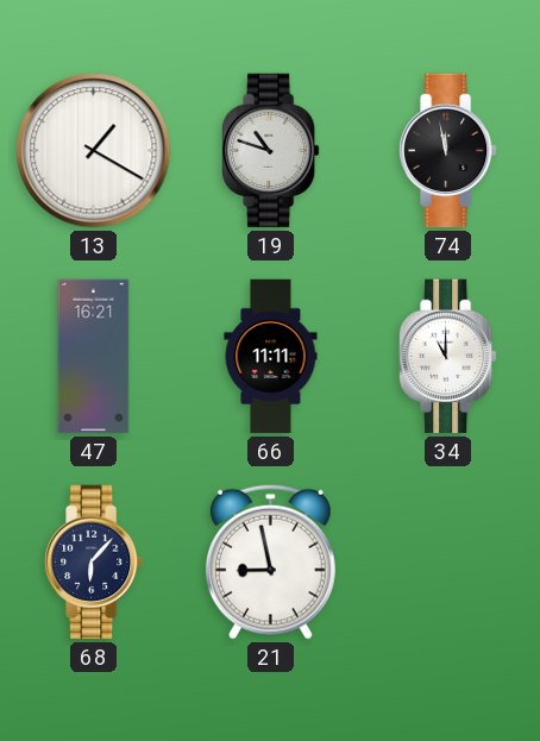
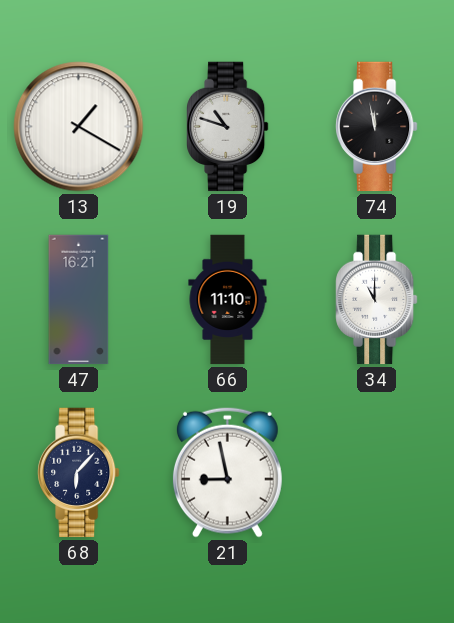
66: 11:11 -> 11:10
